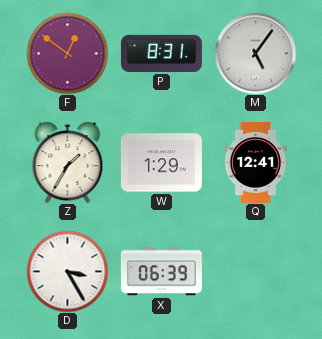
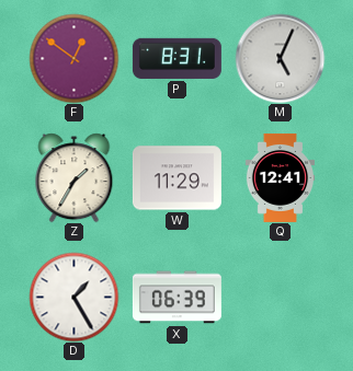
M: 5:06 -> 5:04
W: 1:29 -> 11:29
D: 3:25 -> 1:25
